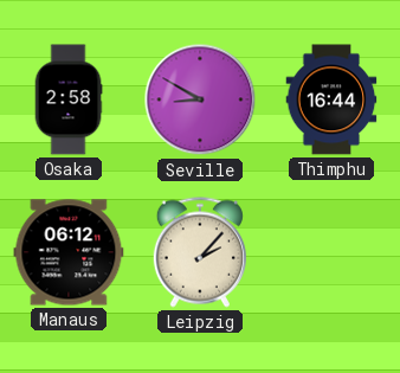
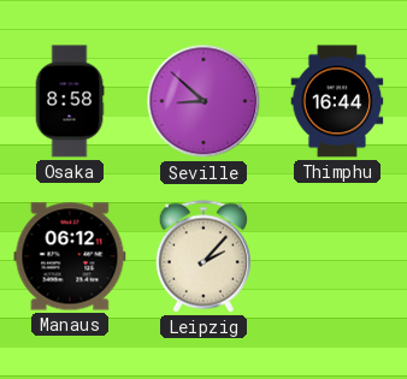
Osaka: 2:58 -> 8:58
Seville: 8:50 -> 8:52
